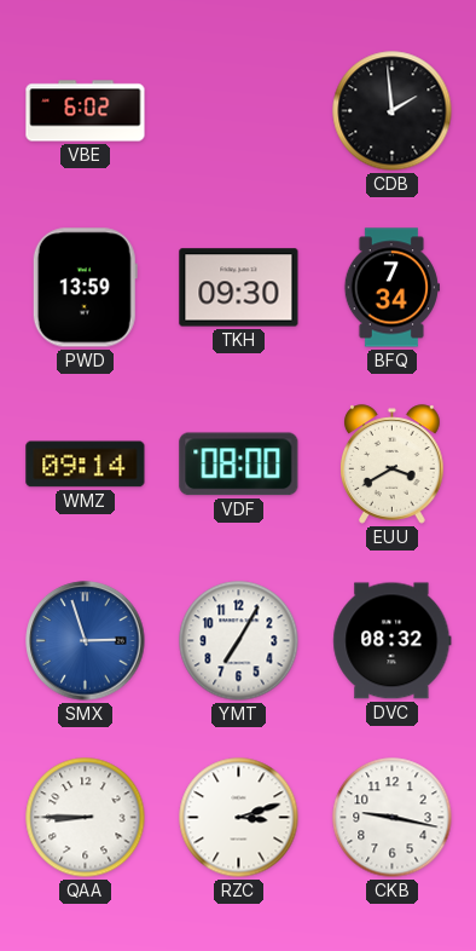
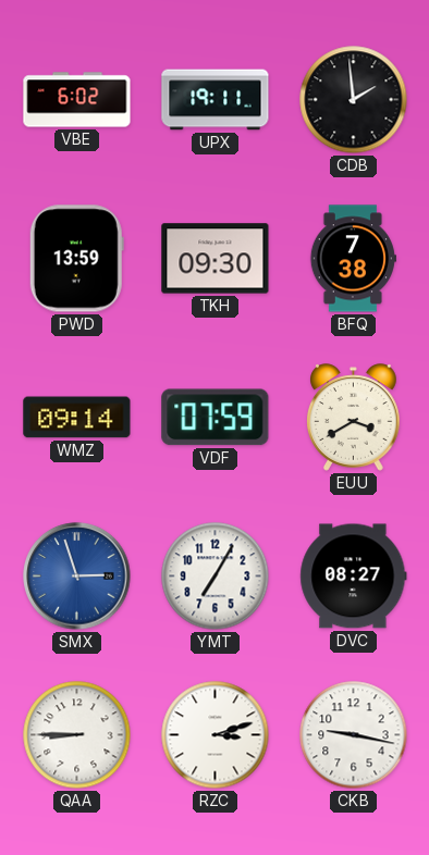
UPX: none -> 19:11
BFQ: 7:34 -> 7:38
VDF: 08:00 -> 07:59
DVC: 08:32 -> 08:27
